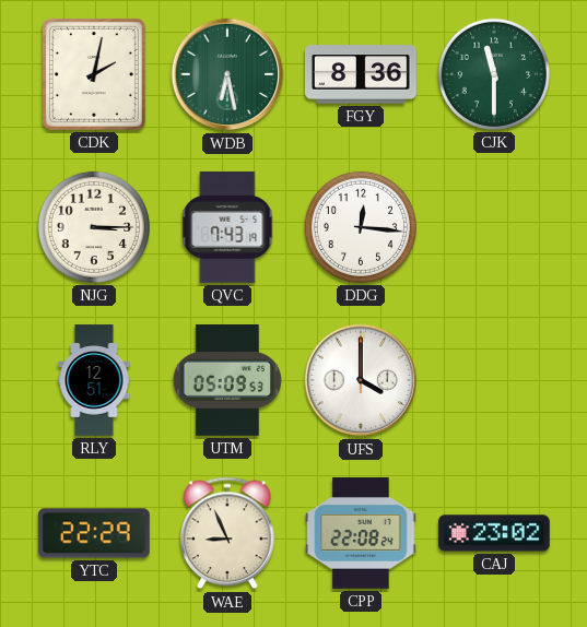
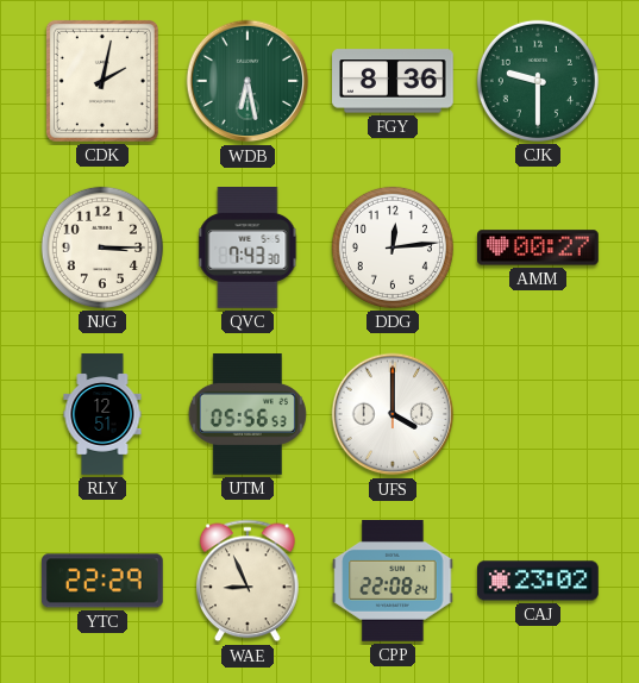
CJK: 11:30 -> 9:30
QVC: 7:43:19 -> 7:43:30
DDG: 12:16 -> 12:14
AMM: none -> 00:27
UTM: 05:09 -> 05:56
